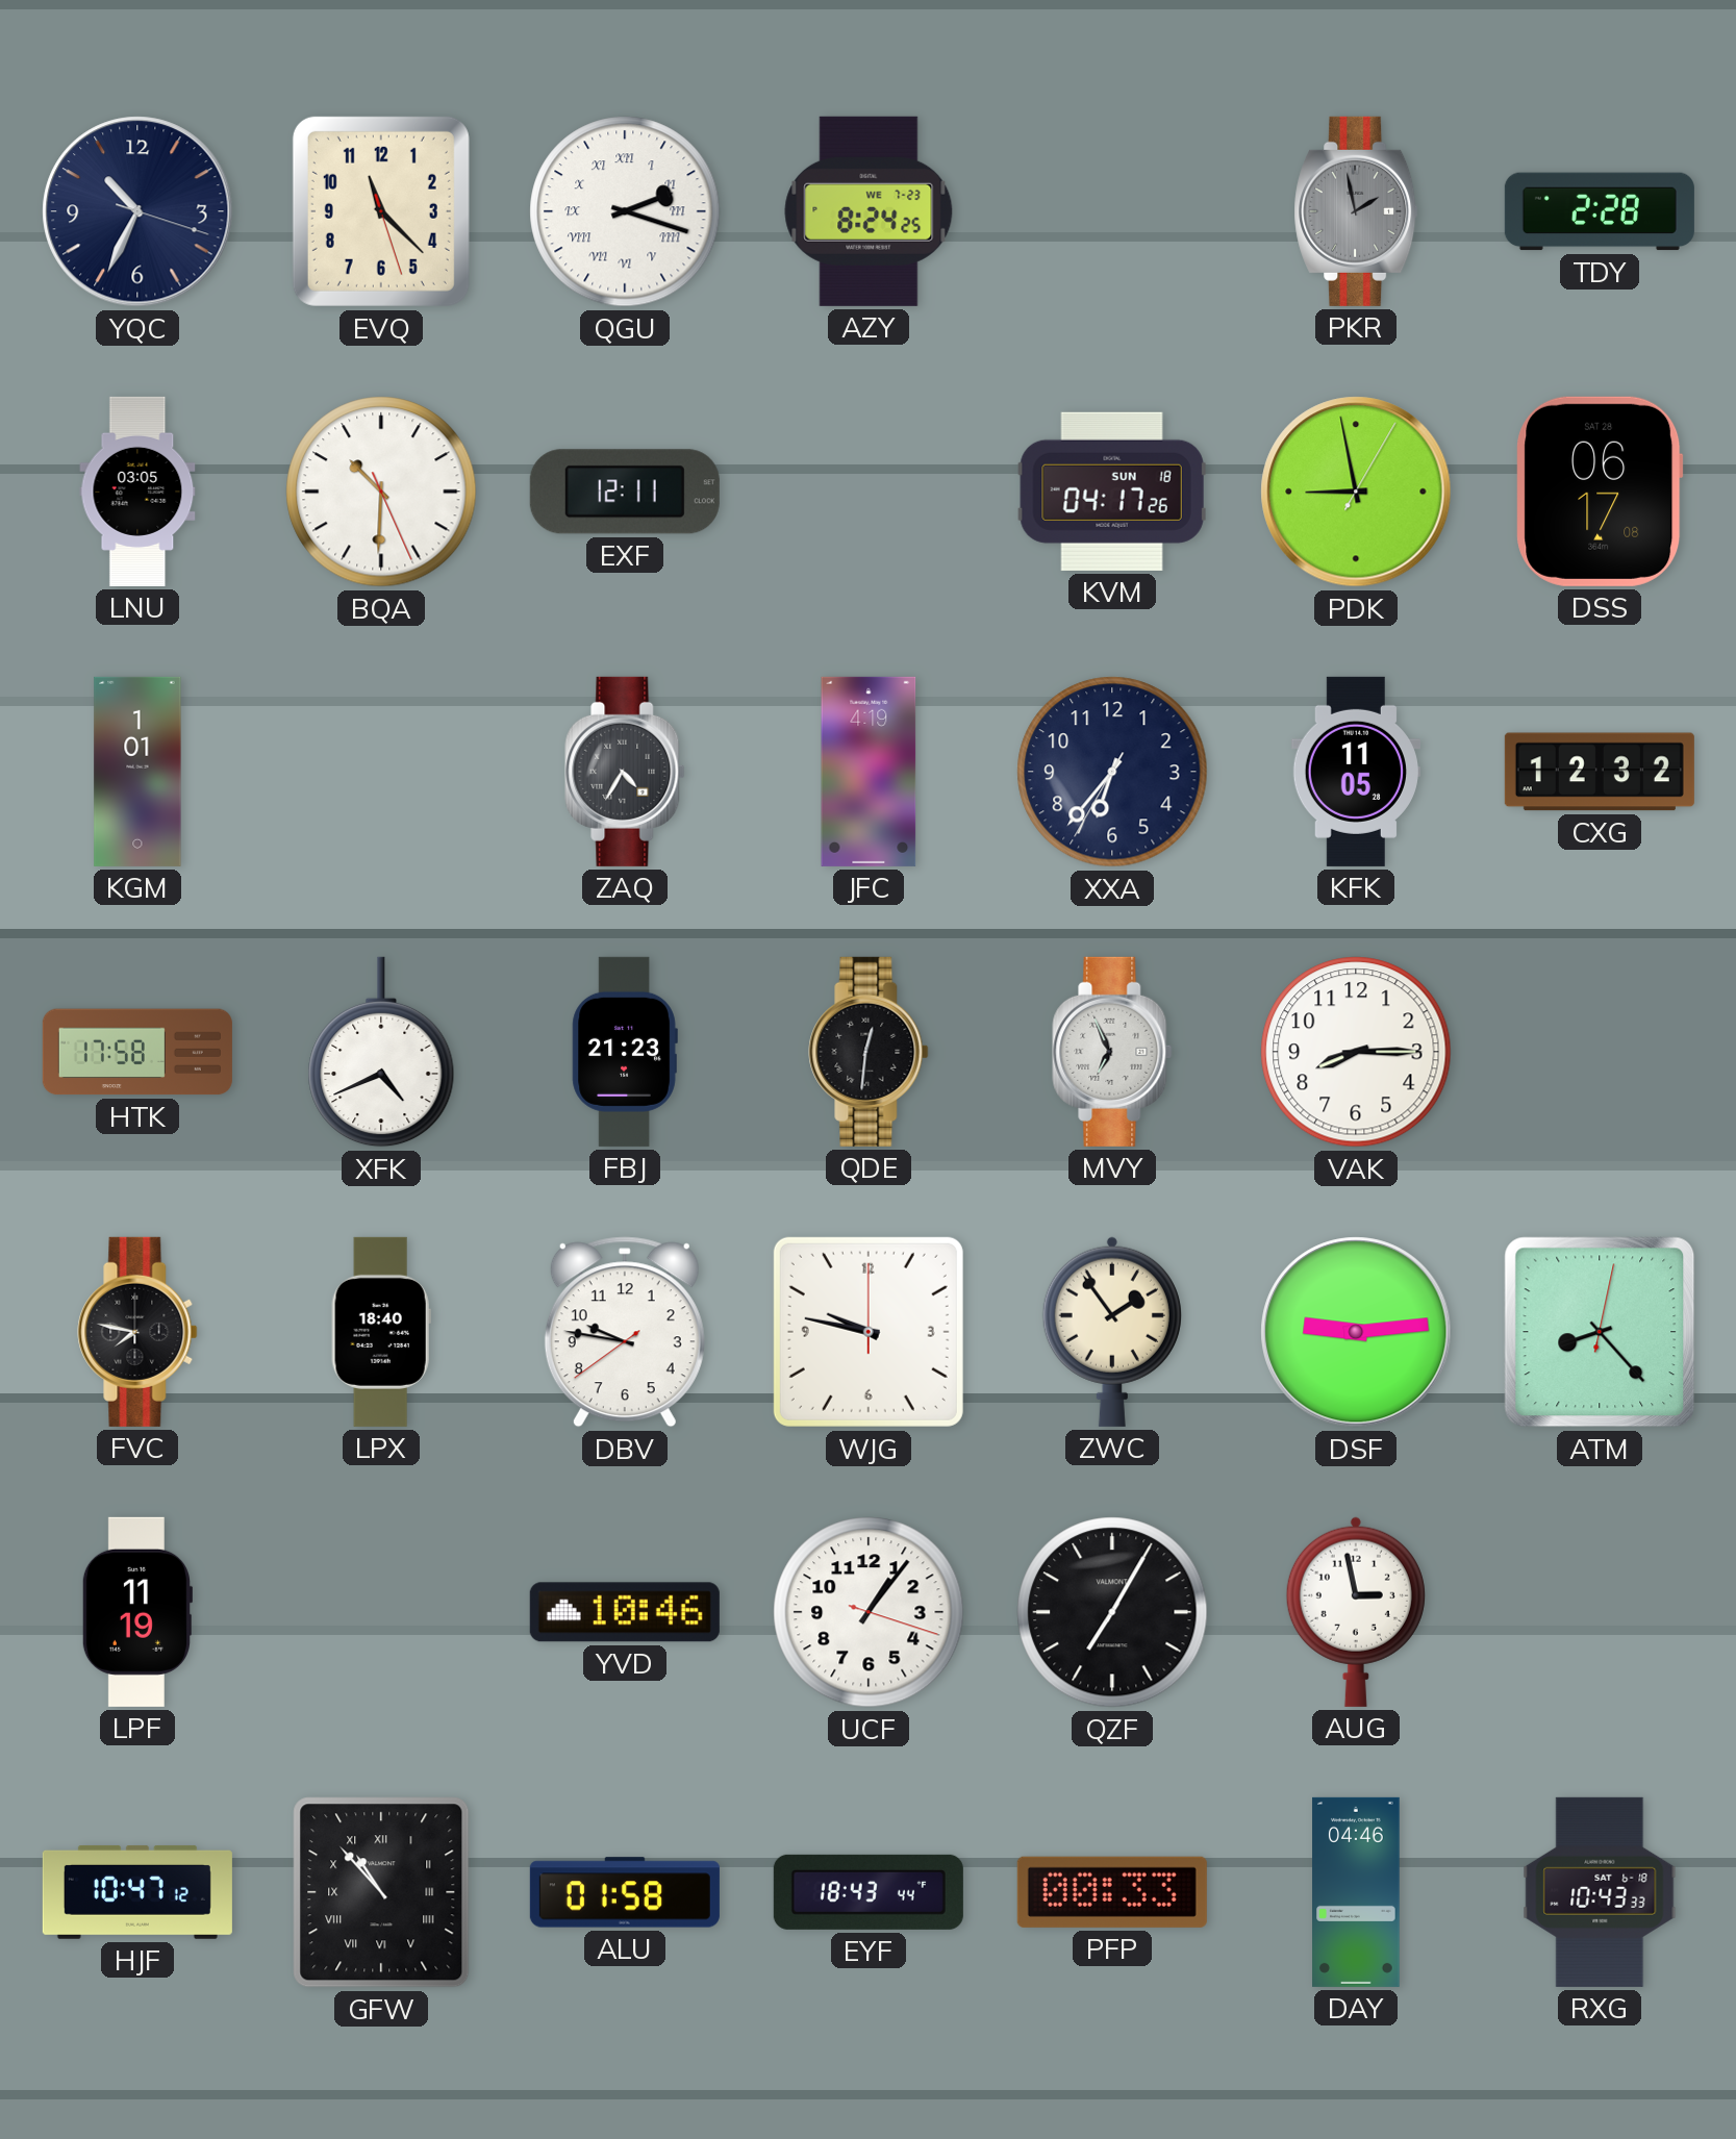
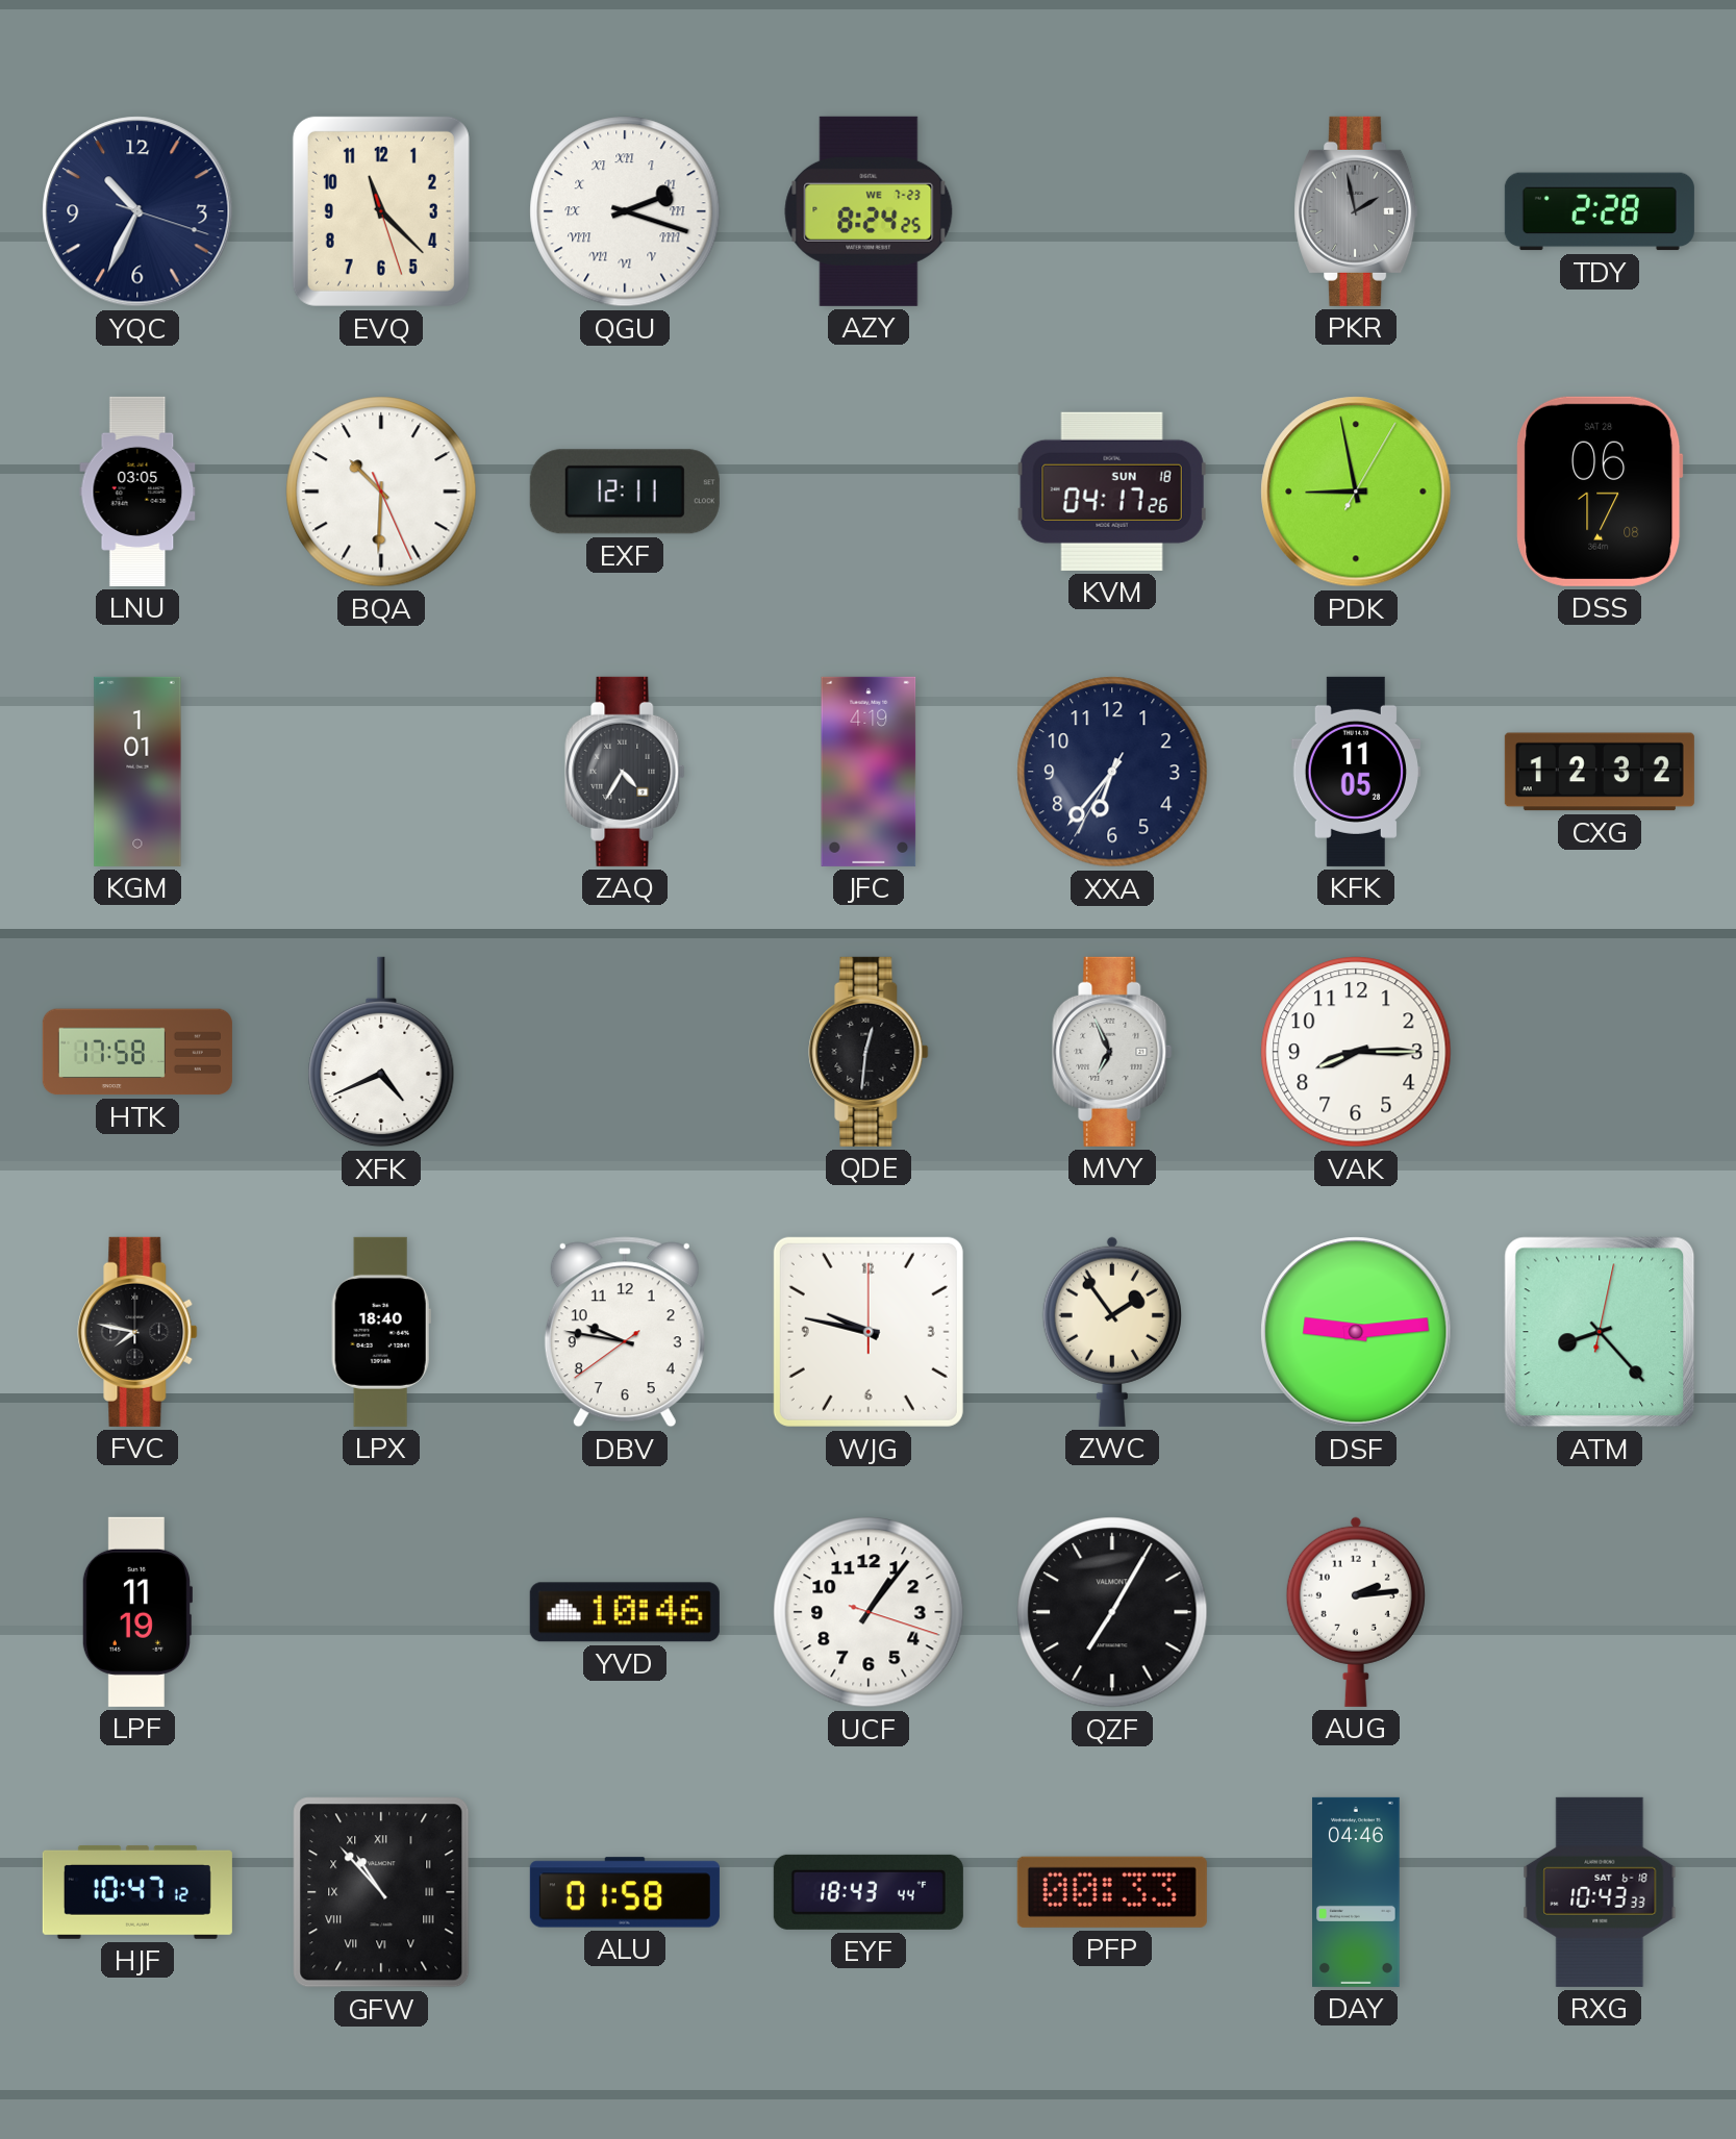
FBJ: 21:23 -> none
AUG: 2:58 -> 2:14
